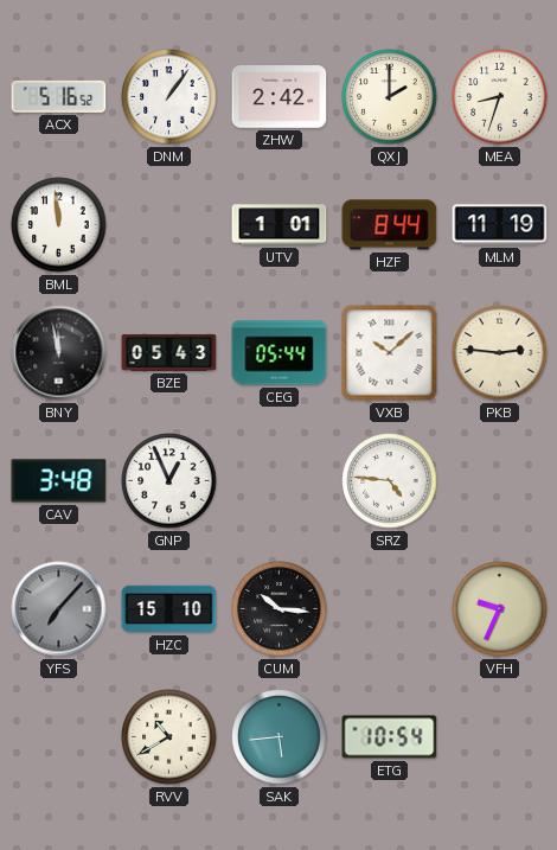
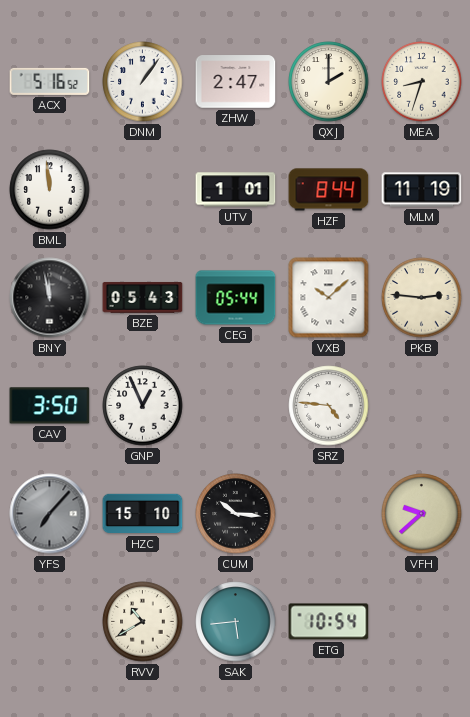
ZHW: 2:42 -> 2:47
CAV: 3:48 -> 3:50
VFH: 9:34 -> 9:38
